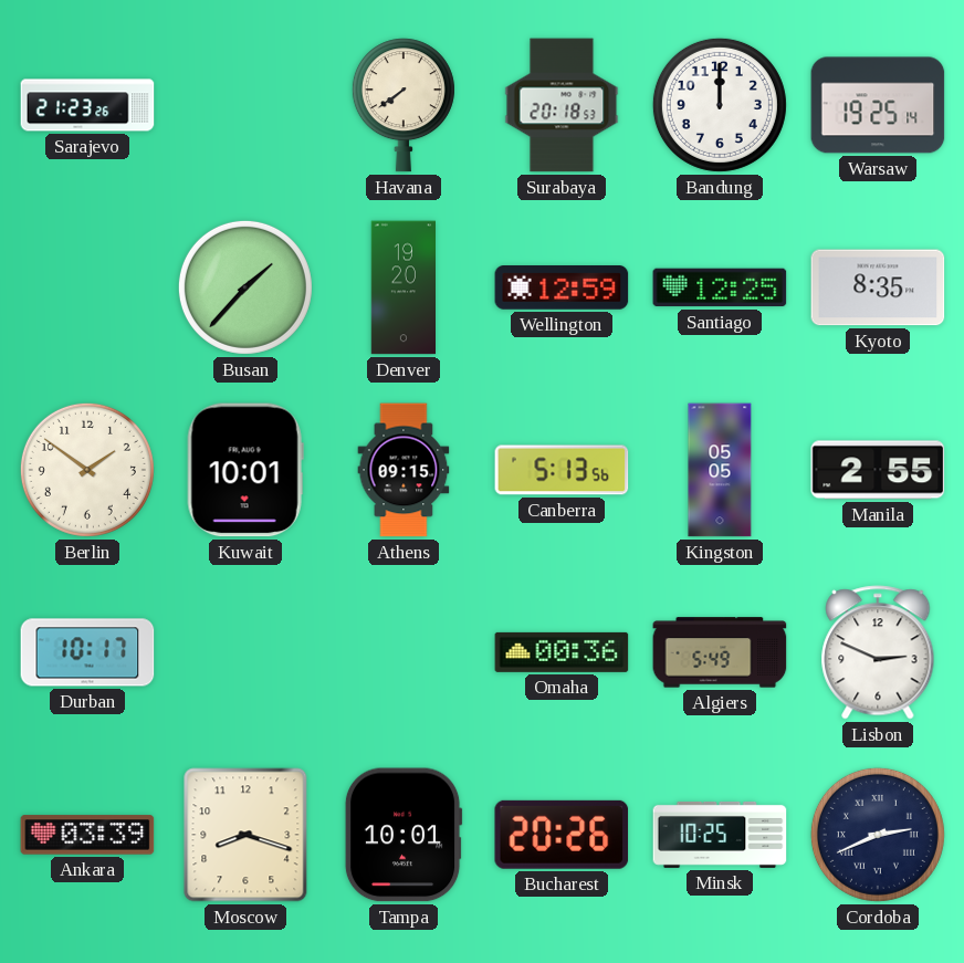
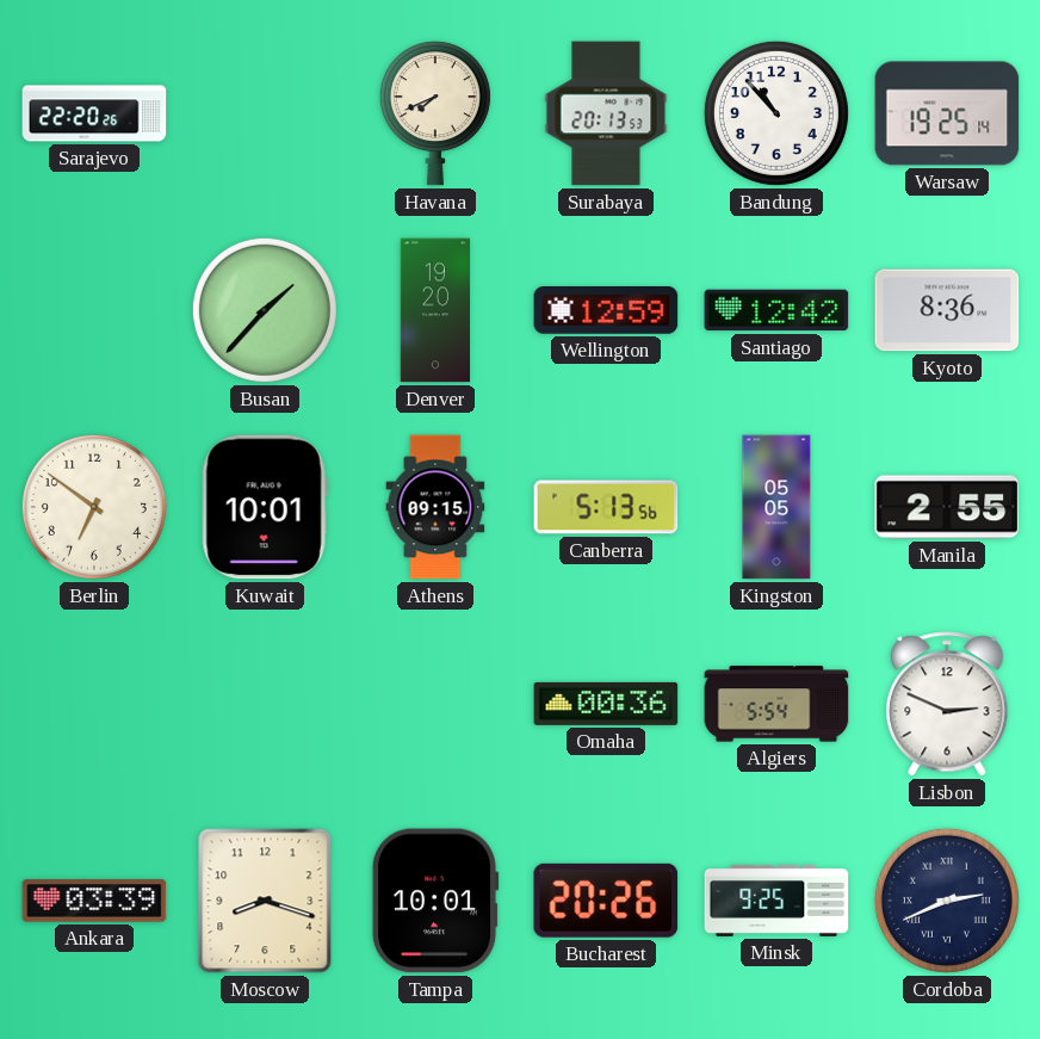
Sarajevo: 21:23 -> 22:20
Havana: 7:39 -> 7:41
Surabaya: 20:18 -> 20:13
Bandung: 12:00 -> 10:53
Santiago: 12:25 -> 12:42
Kyoto: 8:35 -> 8:36
Berlin: 1:51 -> 6:51
Durban: 10:17 -> none
Algiers: 5:49 -> 5:54
Minsk: 10:25 -> 9:25
